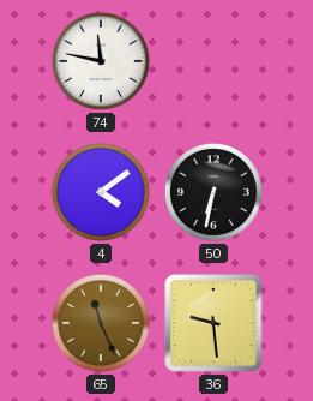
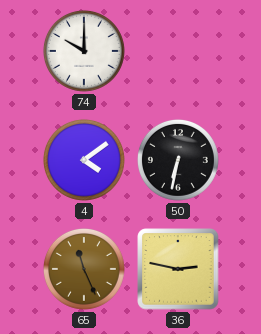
74: 11:47 -> 10:00
36: 9:29 -> 2:47
